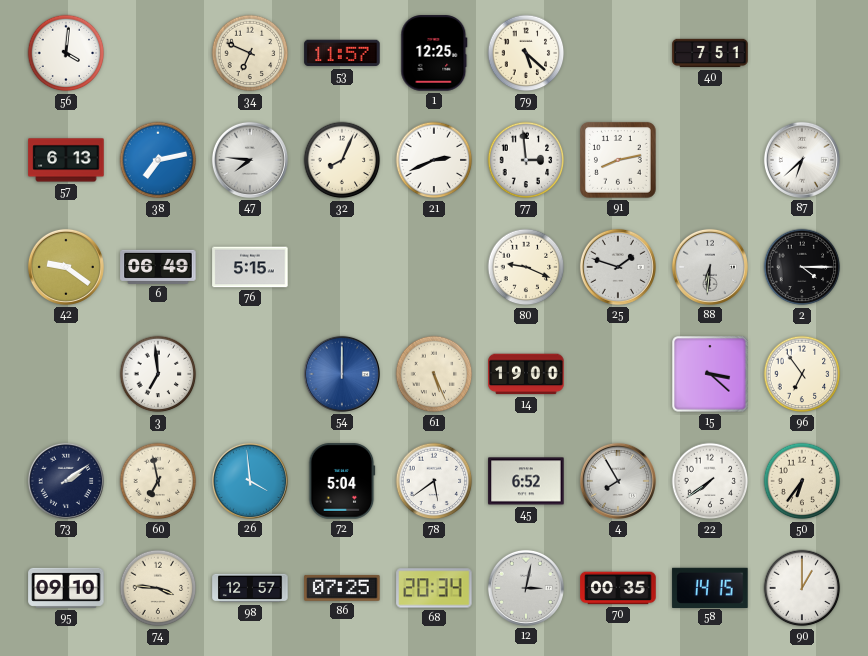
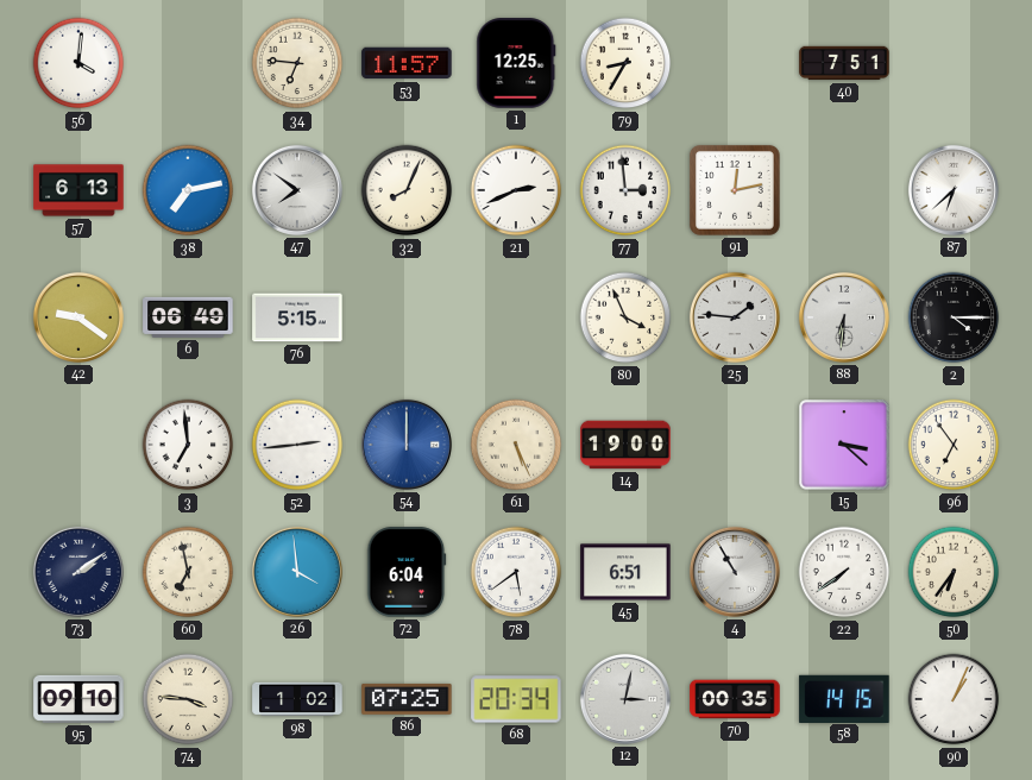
34: 6:49 -> 6:46
79: 5:22 -> 8:35
47: 7:46 -> 7:51
91: 8:13 -> 12:13
80: 9:19 -> 3:56
25: 1:48 -> 1:46
52: none -> 2:44
72: 5:04 -> 6:04
45: 6:52 -> 6:51
4: 7:55 -> 10:55
98: 12:57 -> 1:02
90: 1:00 -> 1:04
